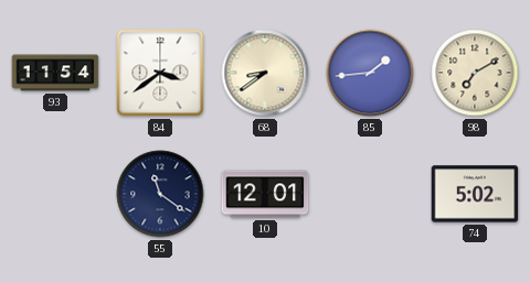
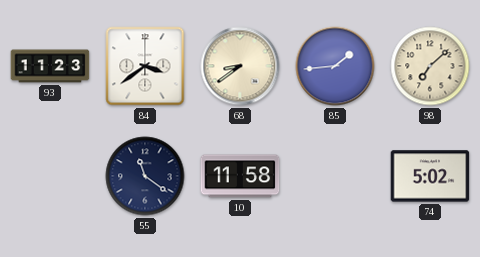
93: 11:54 -> 11:23
98: 7:10 -> 7:08
10: 12:01 -> 11:58
